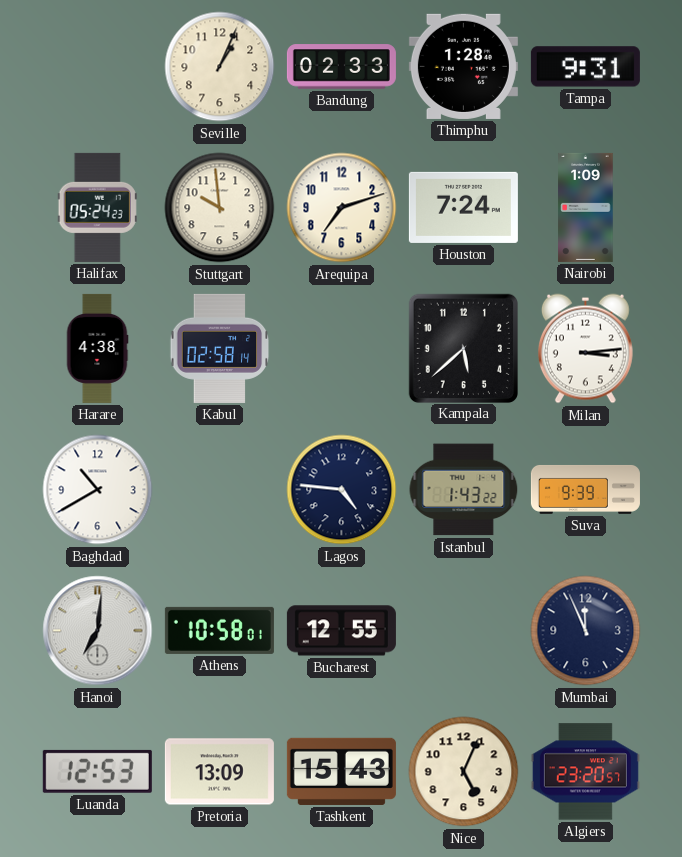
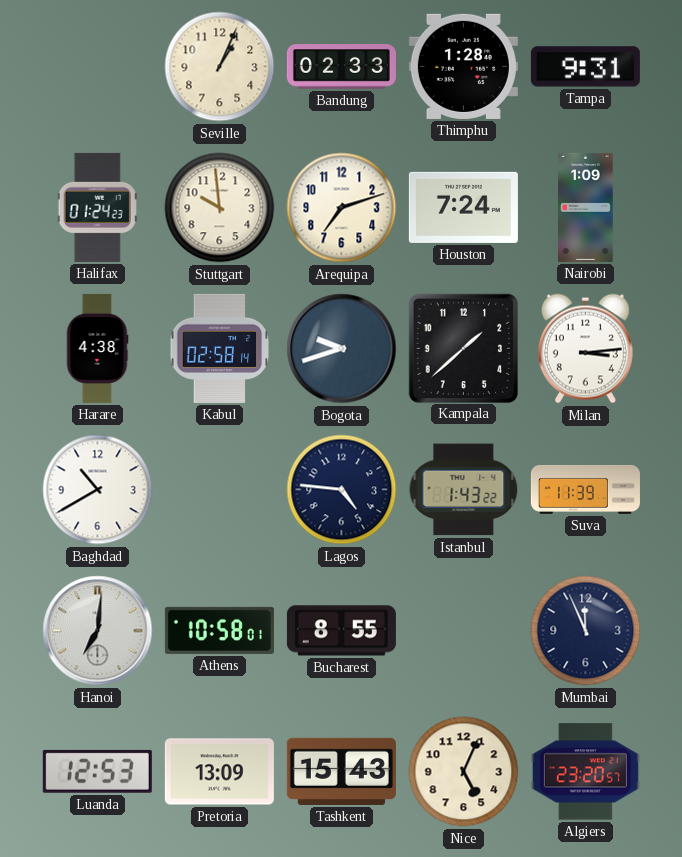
Halifax: 05:24 -> 01:24
Bogota: none -> 9:42
Kampala: 5:38 -> 1:38
Suva: 9:39 -> 11:39
Bucharest: 12:55 -> 8:55
